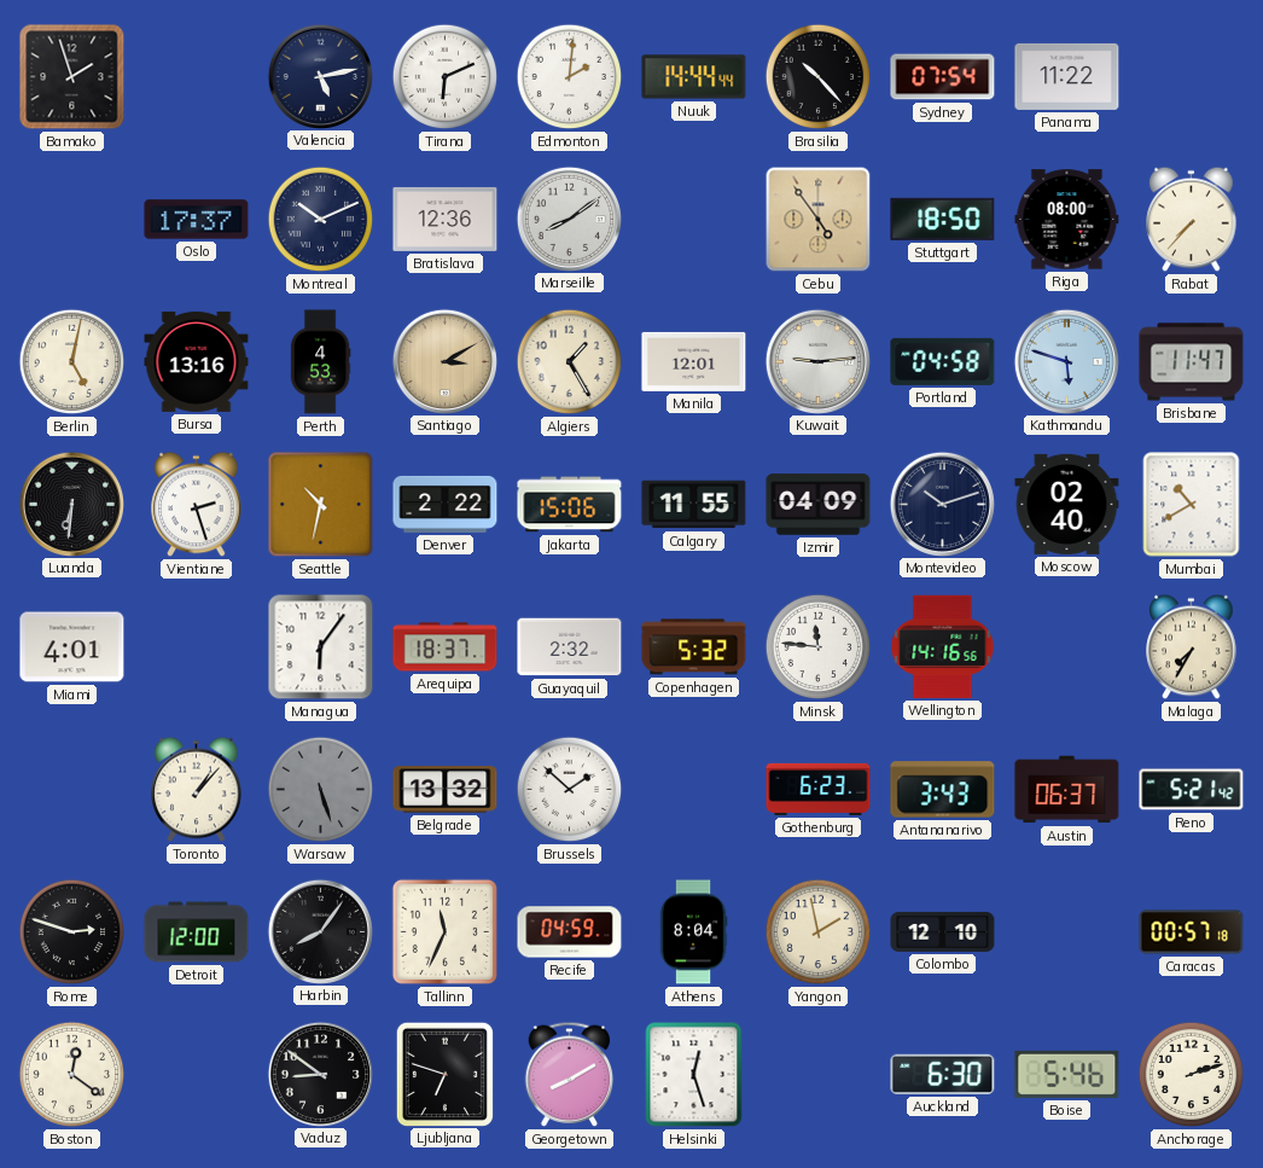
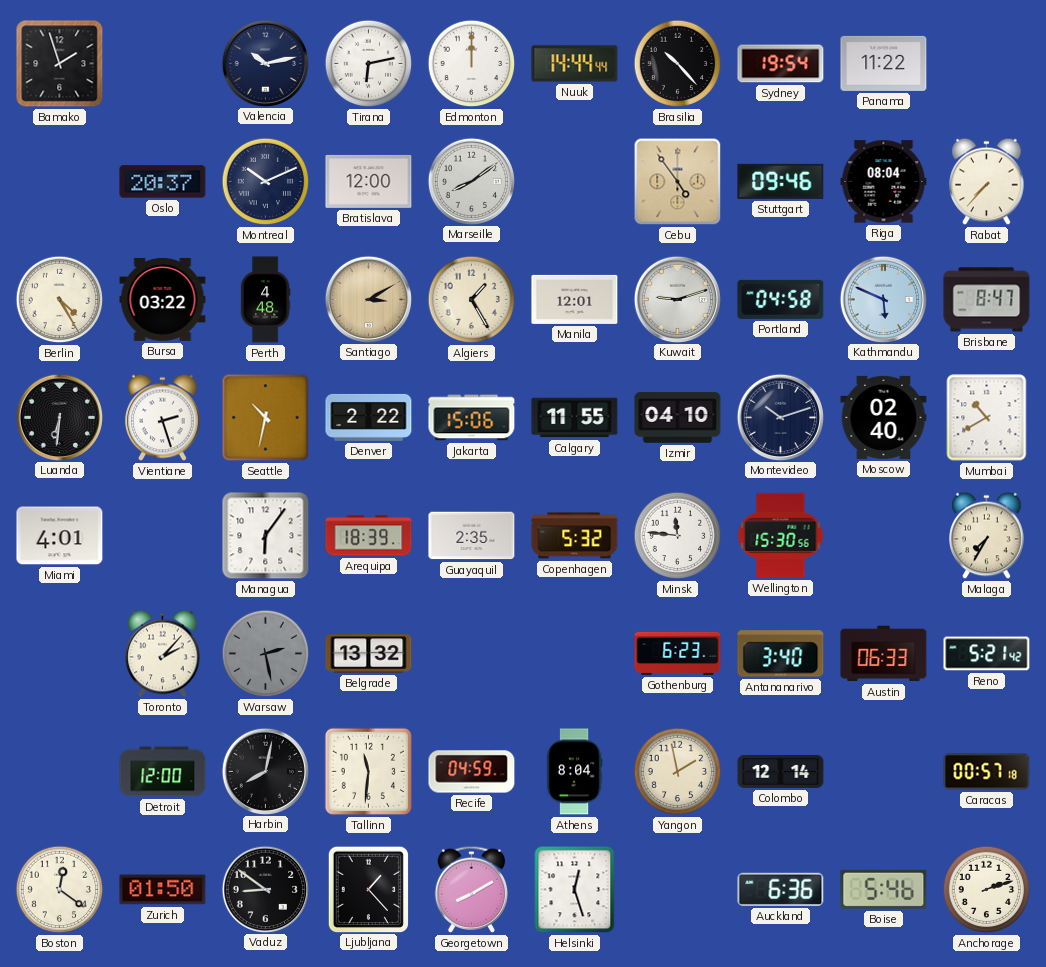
Valencia: 5:13 -> 10:13
Tirana: 6:11 -> 6:13
Edmonton: 2:01 -> 12:00
Sydney: 07:54 -> 19:54
Oslo: 17:37 -> 20:37
Bratislava: 12:36 -> 12:00
Stuttgart: 18:50 -> 09:46
Riga: 08:00 -> 08:04
Berlin: 5:02 -> 4:25
Bursa: 13:16 -> 03:22
Perth: 4:53 -> 4:48
Kuwait: 9:14 -> 9:12
Kathmandu: 5:48 -> 5:49
Brisbane: 11:47 -> 8:47
Izmir: 04:09 -> 04:10
Arequipa: 18:37 -> 18:39
Guayaquil: 2:32 -> 2:35
Wellington: 14:16 -> 15:30
Toronto: 1:07 -> 2:07
Warsaw: 5:27 -> 2:28
Brussels: 1:52 -> none
Antananarivo: 3:43 -> 3:40
Austin: 06:37 -> 06:33
Rome: 2:48 -> none
Harbin: 8:06 -> 8:02
Tallinn: 11:34 -> 11:31
Colombo: 12:10 -> 12:14
Zurich: none -> 01:50
Ljubljana: 6:48 -> 1:23
Auckland: 6:30 -> 6:36
